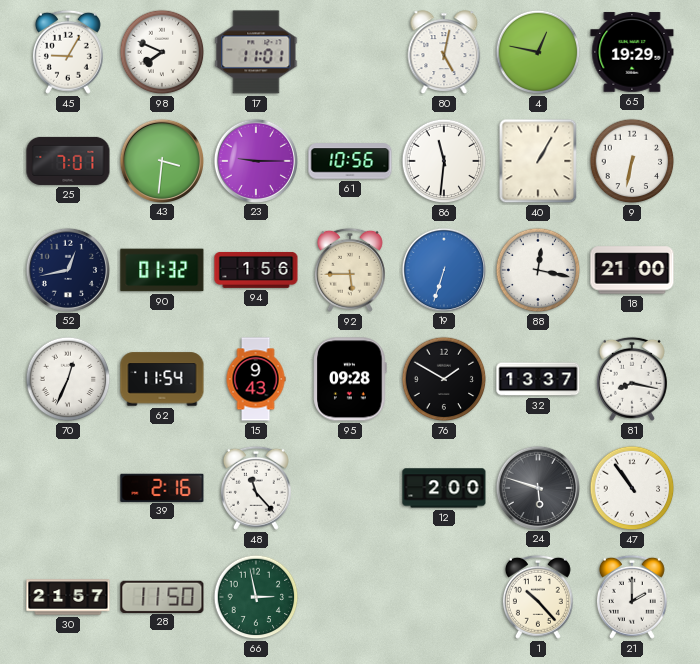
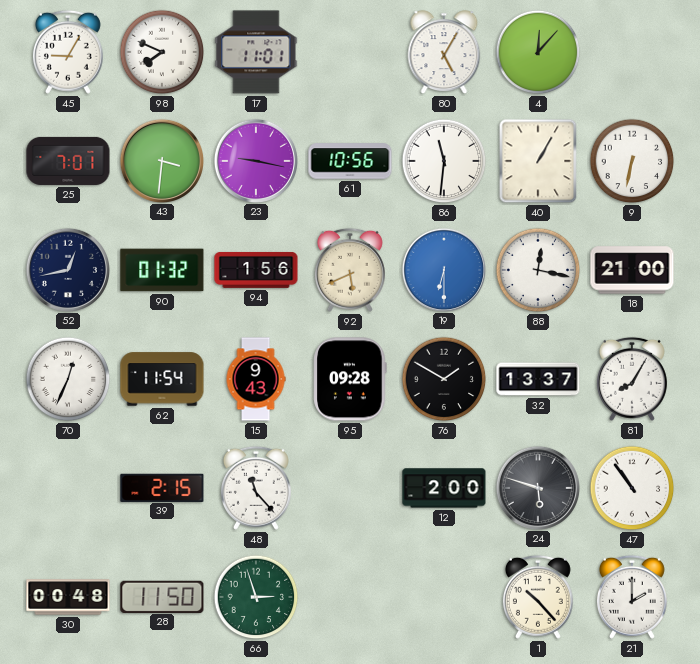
80: 5:02 -> 5:05
4: 12:47 -> 12:07
65: 19:29 -> none
23: 9:15 -> 9:17
92: 5:45 -> 5:41
19: 6:33 -> 6:30
81: 8:17 -> 8:05
39: 2:16 -> 2:15
30: 21:57 -> 00:48
66: 2:58 -> 2:57
